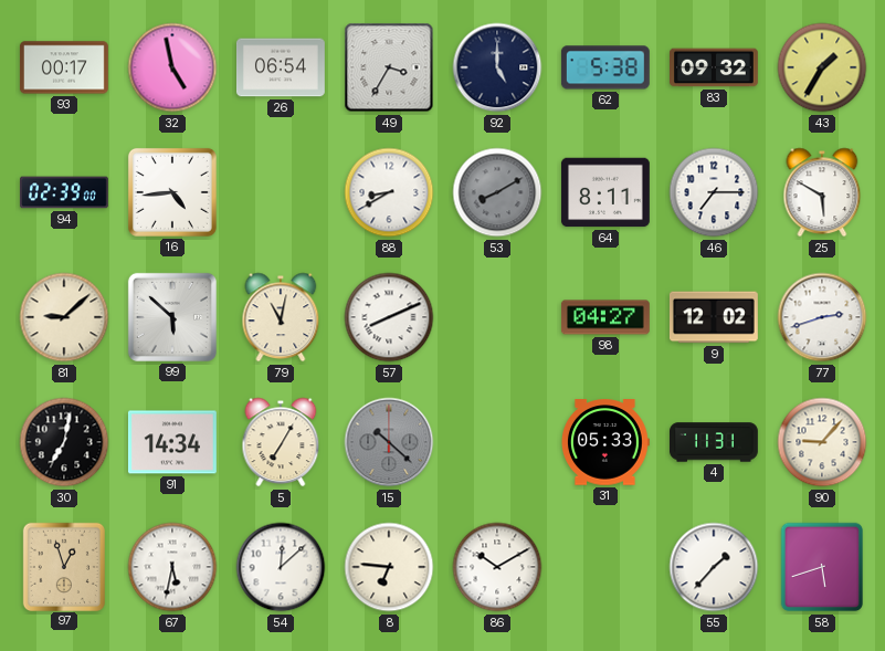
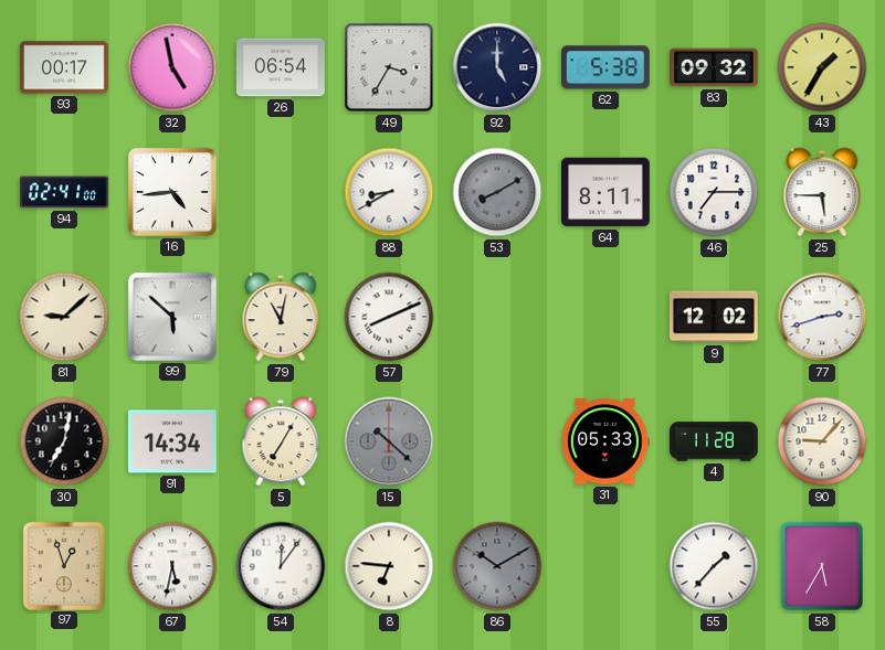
94: 02:39 -> 02:41
25: 5:50 -> 5:45
98: 04:27 -> none
4: 11:31 -> 11:28
54: 12:08 -> 12:06
86 dial: white -> grey
58: 5:42 -> 5:35
